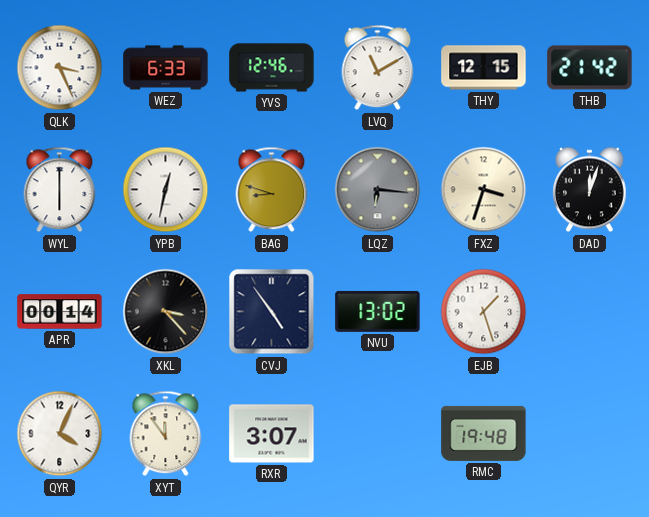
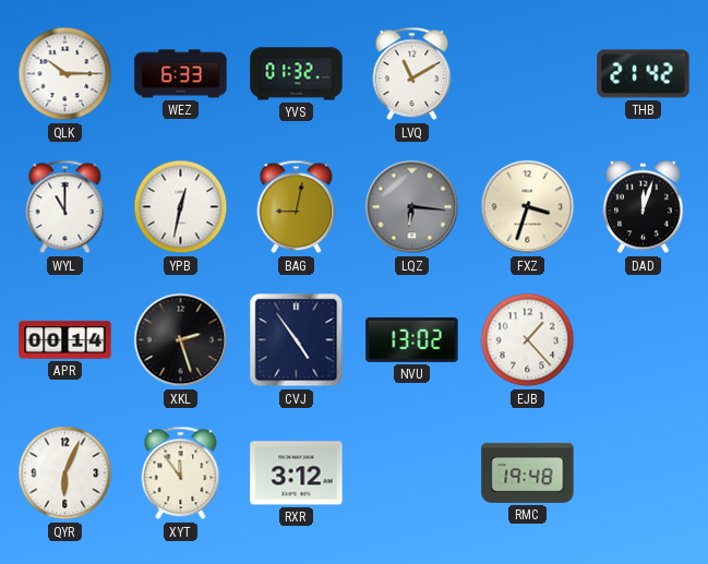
QLK: 3:26 -> 10:15
YVS: 12:46 -> 01:32
THY: 12:15 -> none
WYL: 6:00 -> 11:00
BAG: 8:48 -> 9:02
XKL: 3:23 -> 2:27
EJB: 1:27 -> 1:23
QYR: 4:04 -> 6:04
RXR: 3:07 -> 3:12
